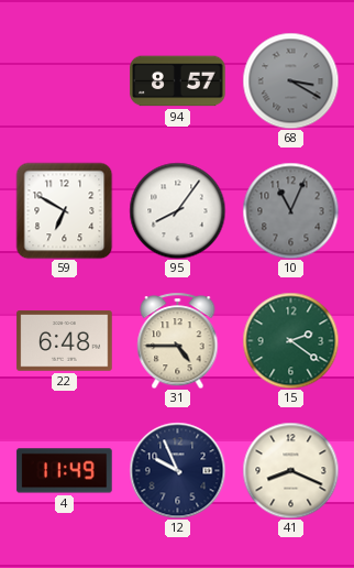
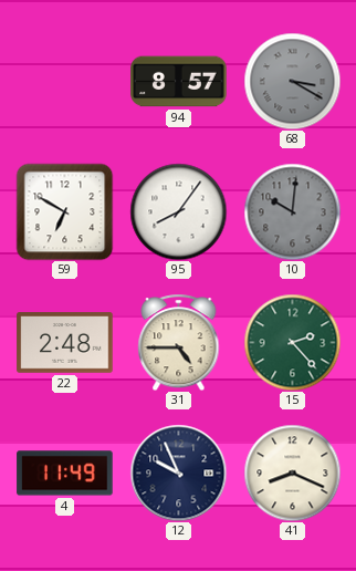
10: 11:04 -> 10:01
22: 6:48 -> 2:48
15: 2:21 -> 2:23
